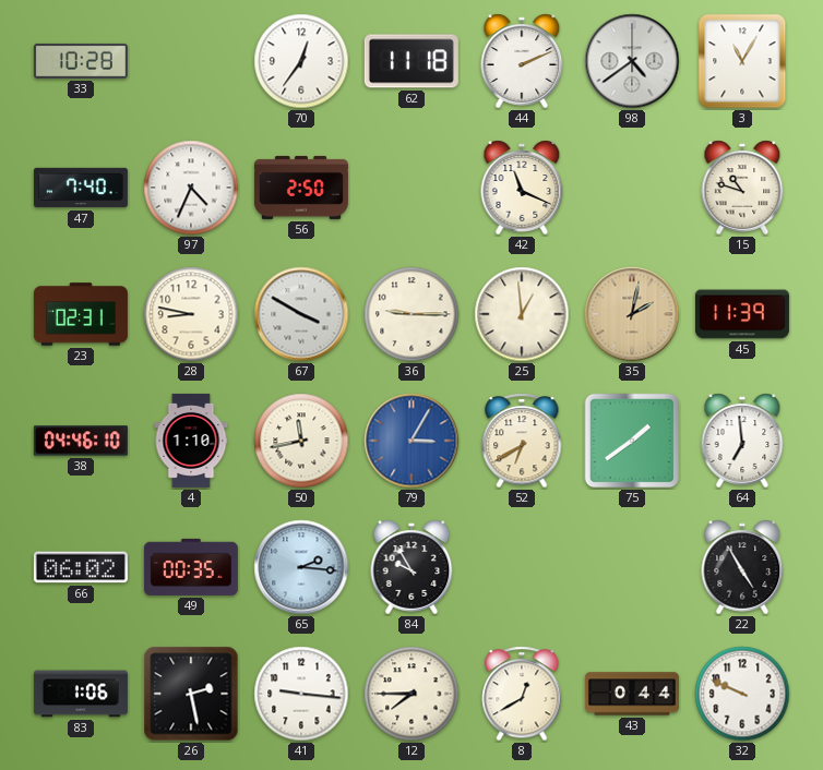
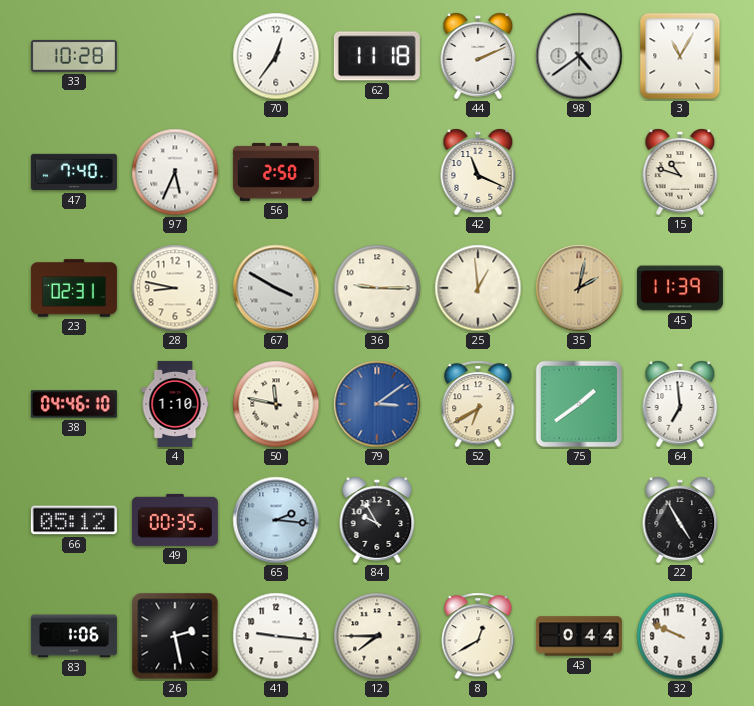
97: 4:34 -> 5:34
50: 11:43 -> 11:47
79: 3:05 -> 3:09
66: 06:02 -> 05:12
